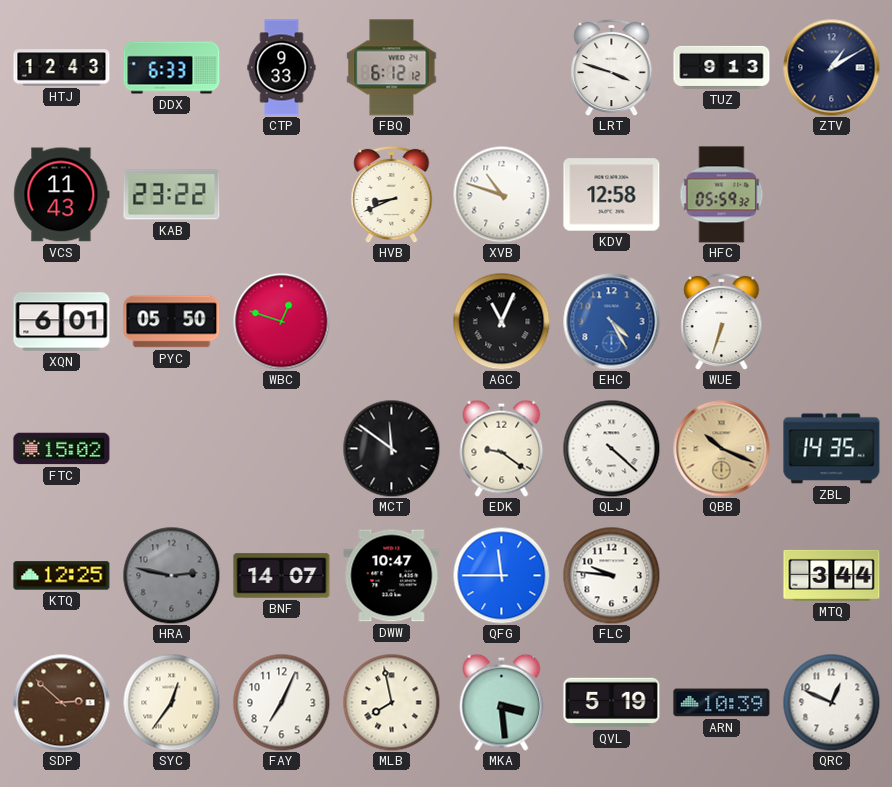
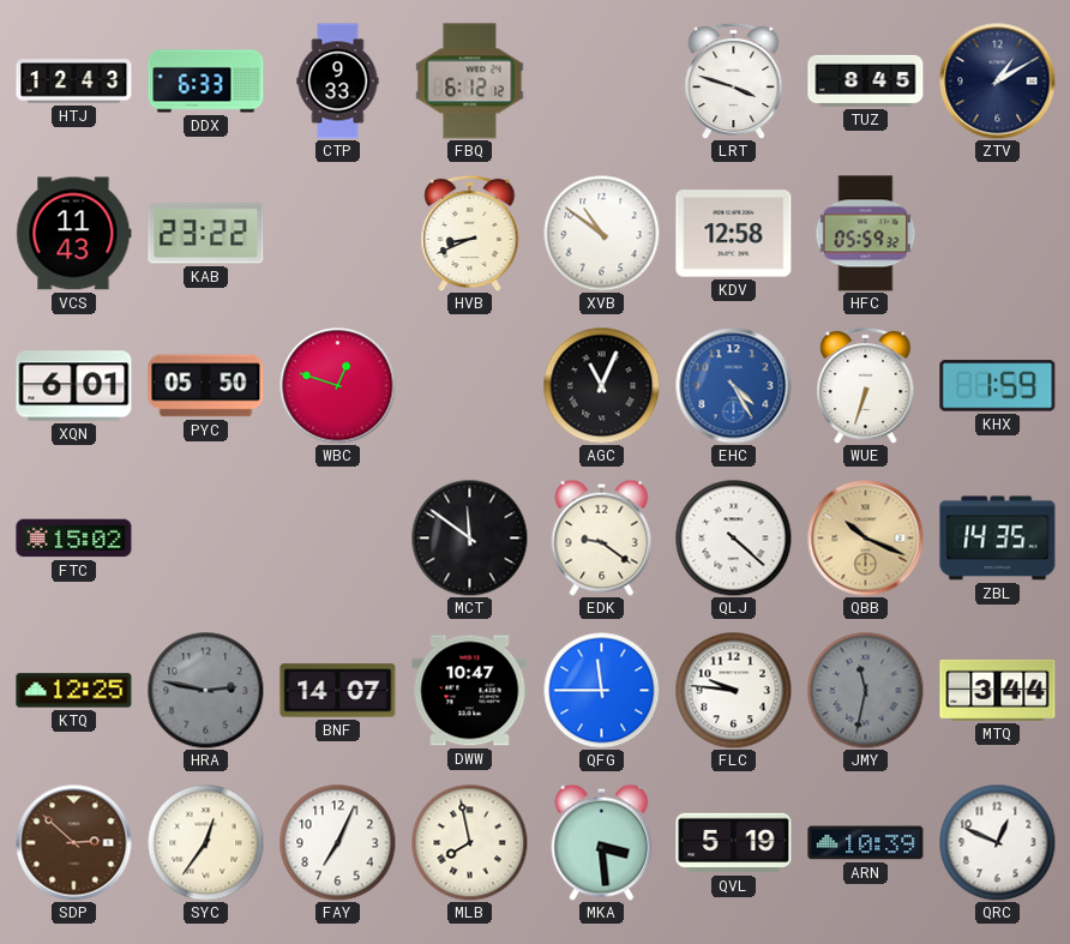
TUZ: 9:13 -> 8:45
XVB: 10:48 -> 10:51
KHX: none -> 1:59
JMY: none -> 11:32
